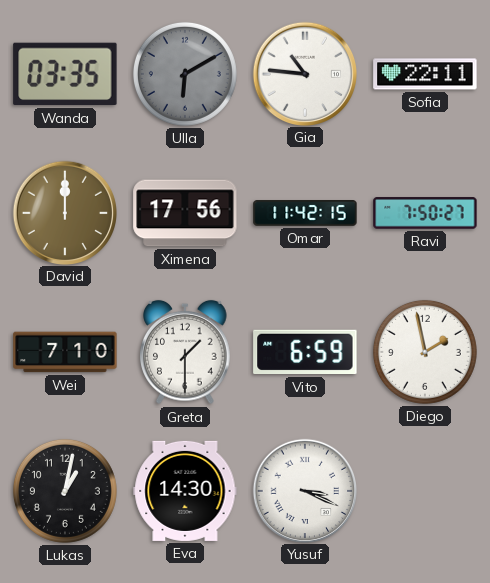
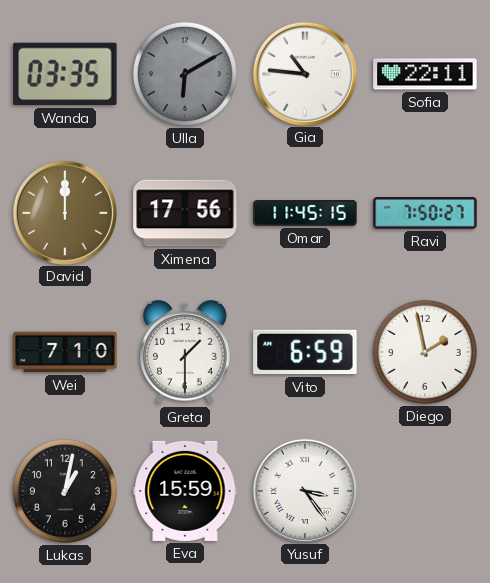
Omar: 11:42 -> 11:45
Eva: 14:30 -> 15:59
Yusuf: 3:19 -> 3:24
